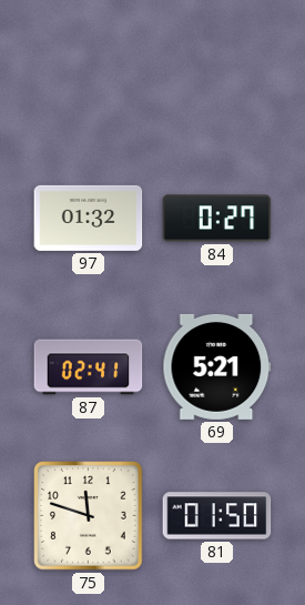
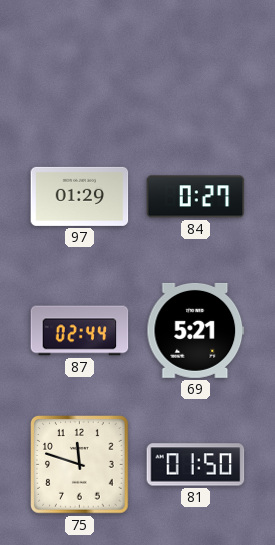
97: 01:32 -> 01:29
87: 02:41 -> 02:44
